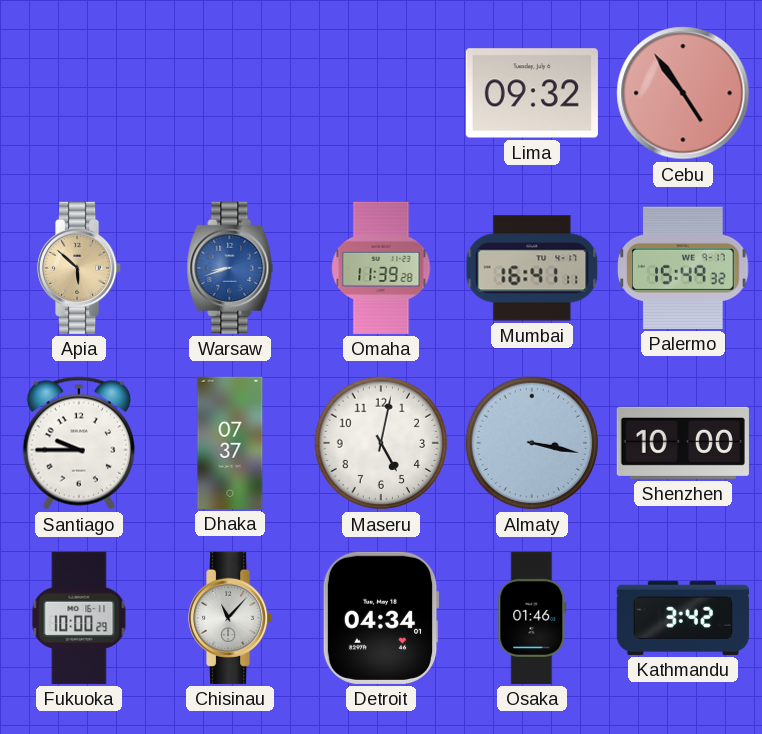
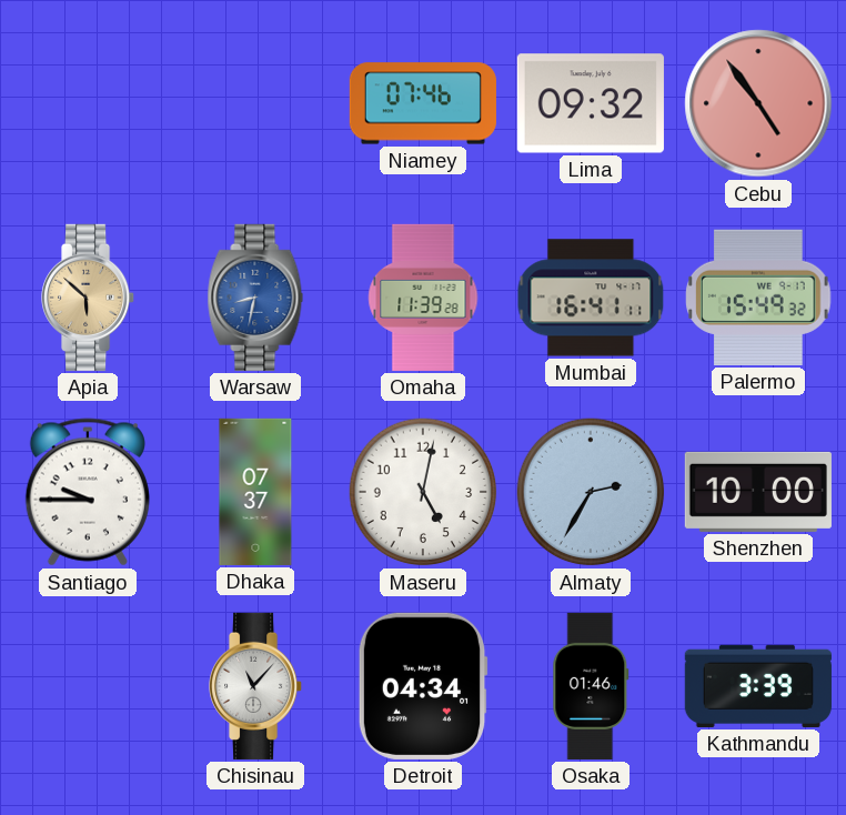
Niamey: none -> 07:46
Warsaw: 8:42 -> 8:32
Almaty: 3:17 -> 2:35
Fukuoka: 10:00 -> none
Kathmandu: 3:42 -> 3:39
